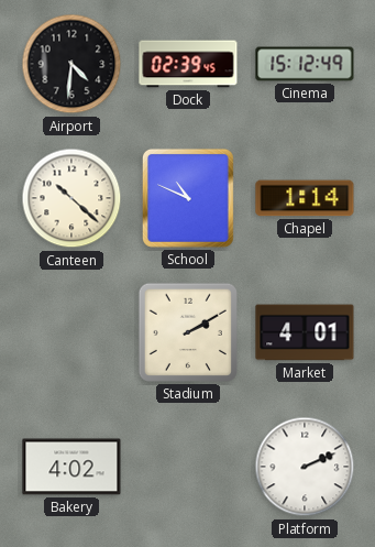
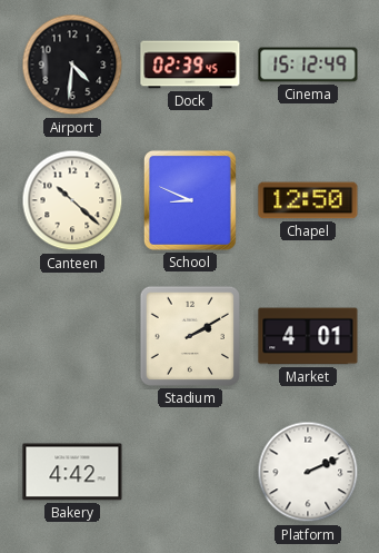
School: 10:49 -> 8:49
Chapel: 1:14 -> 12:50
Bakery: 4:02 -> 4:42
